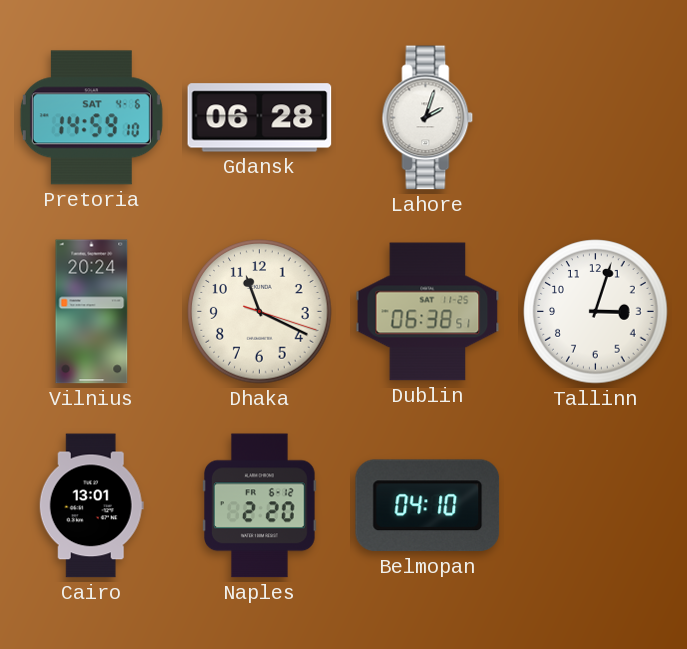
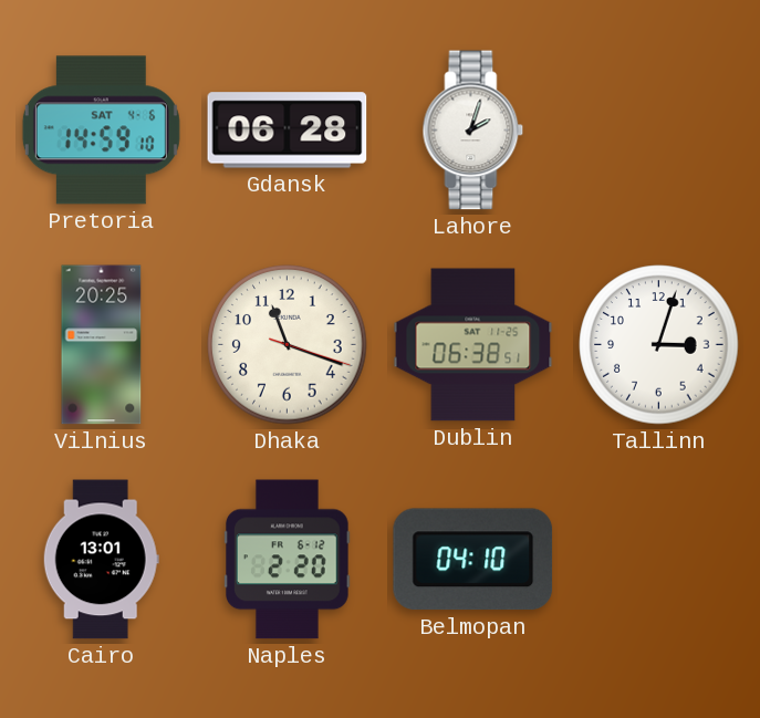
Vilnius: 20:24 -> 20:25
Dhaka: 11:19 -> 11:18
